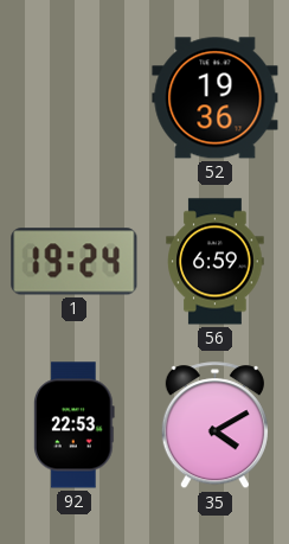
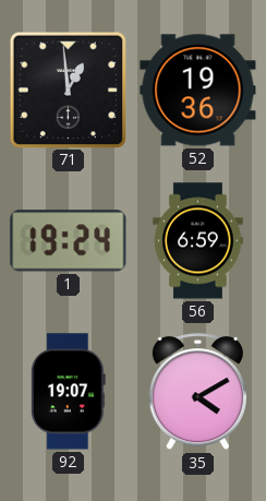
71: none -> 12:59
92: 22:53 -> 19:07
